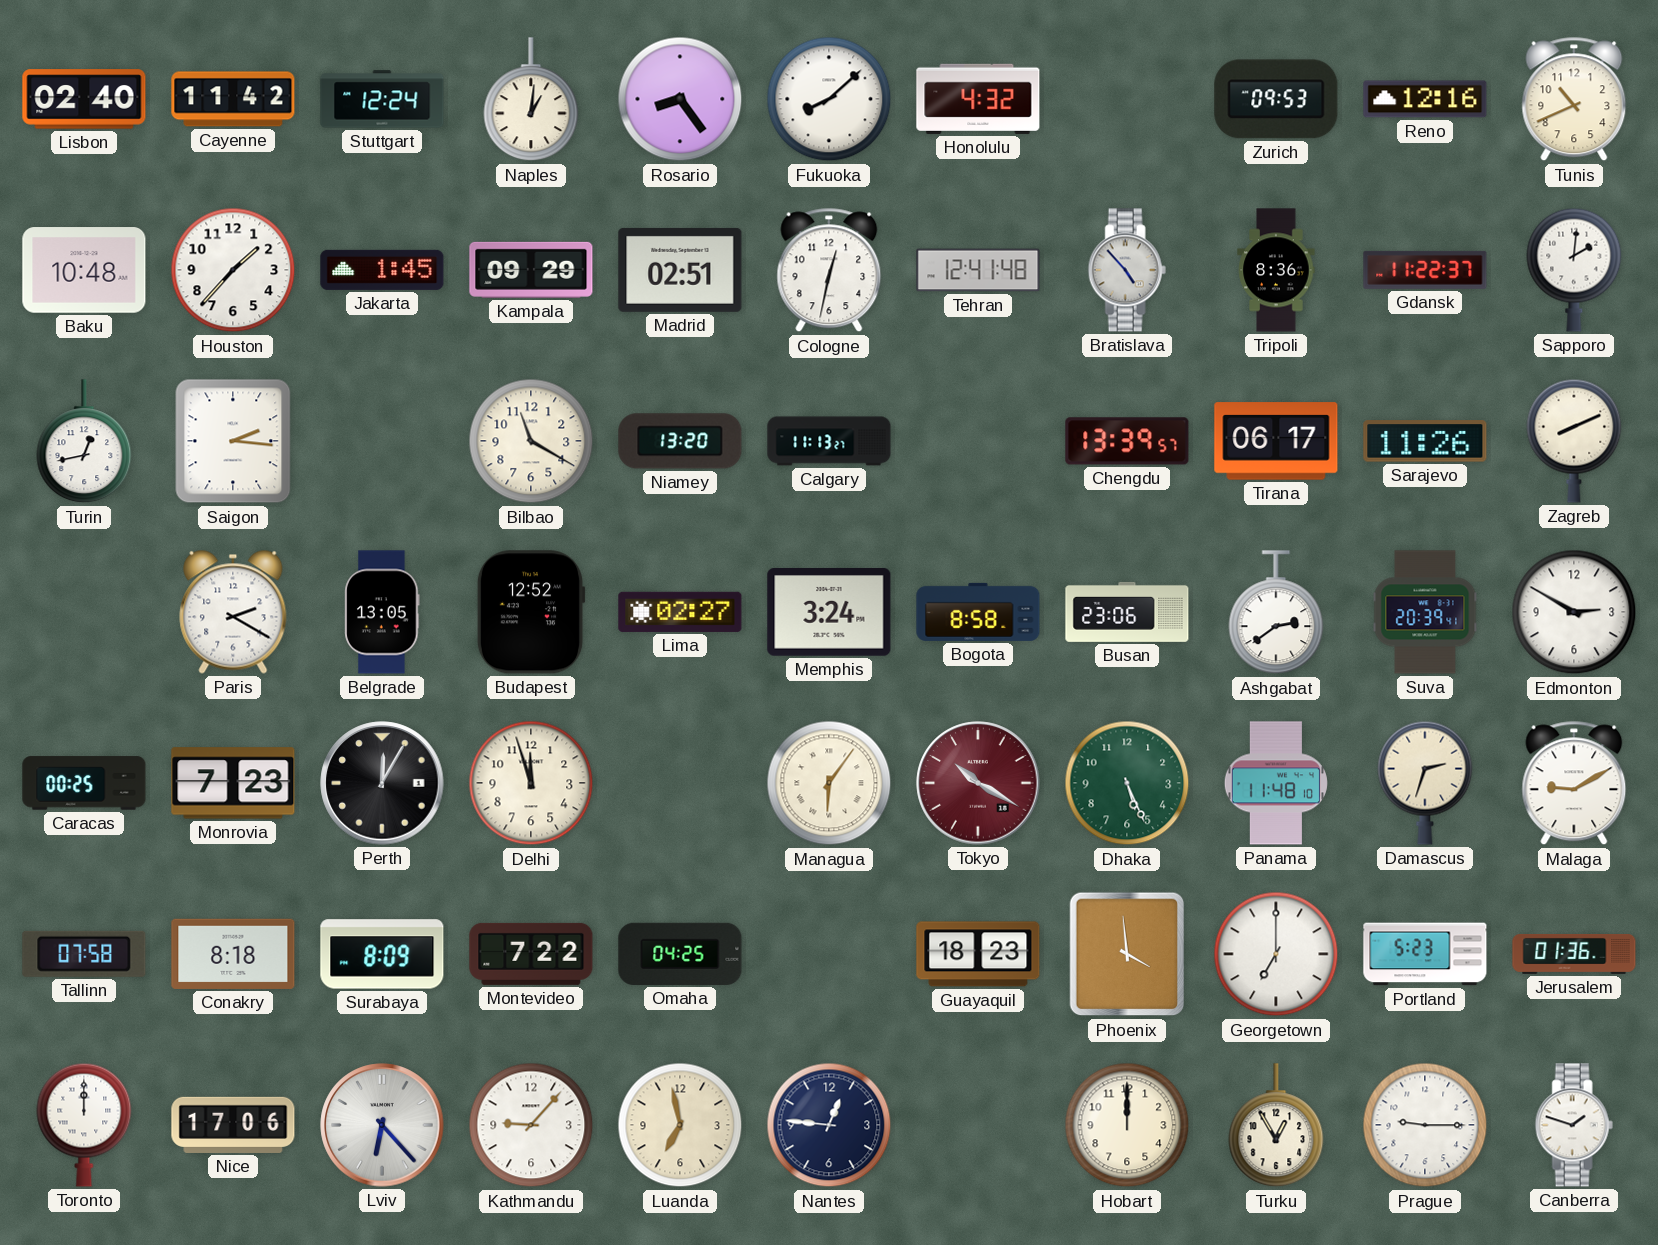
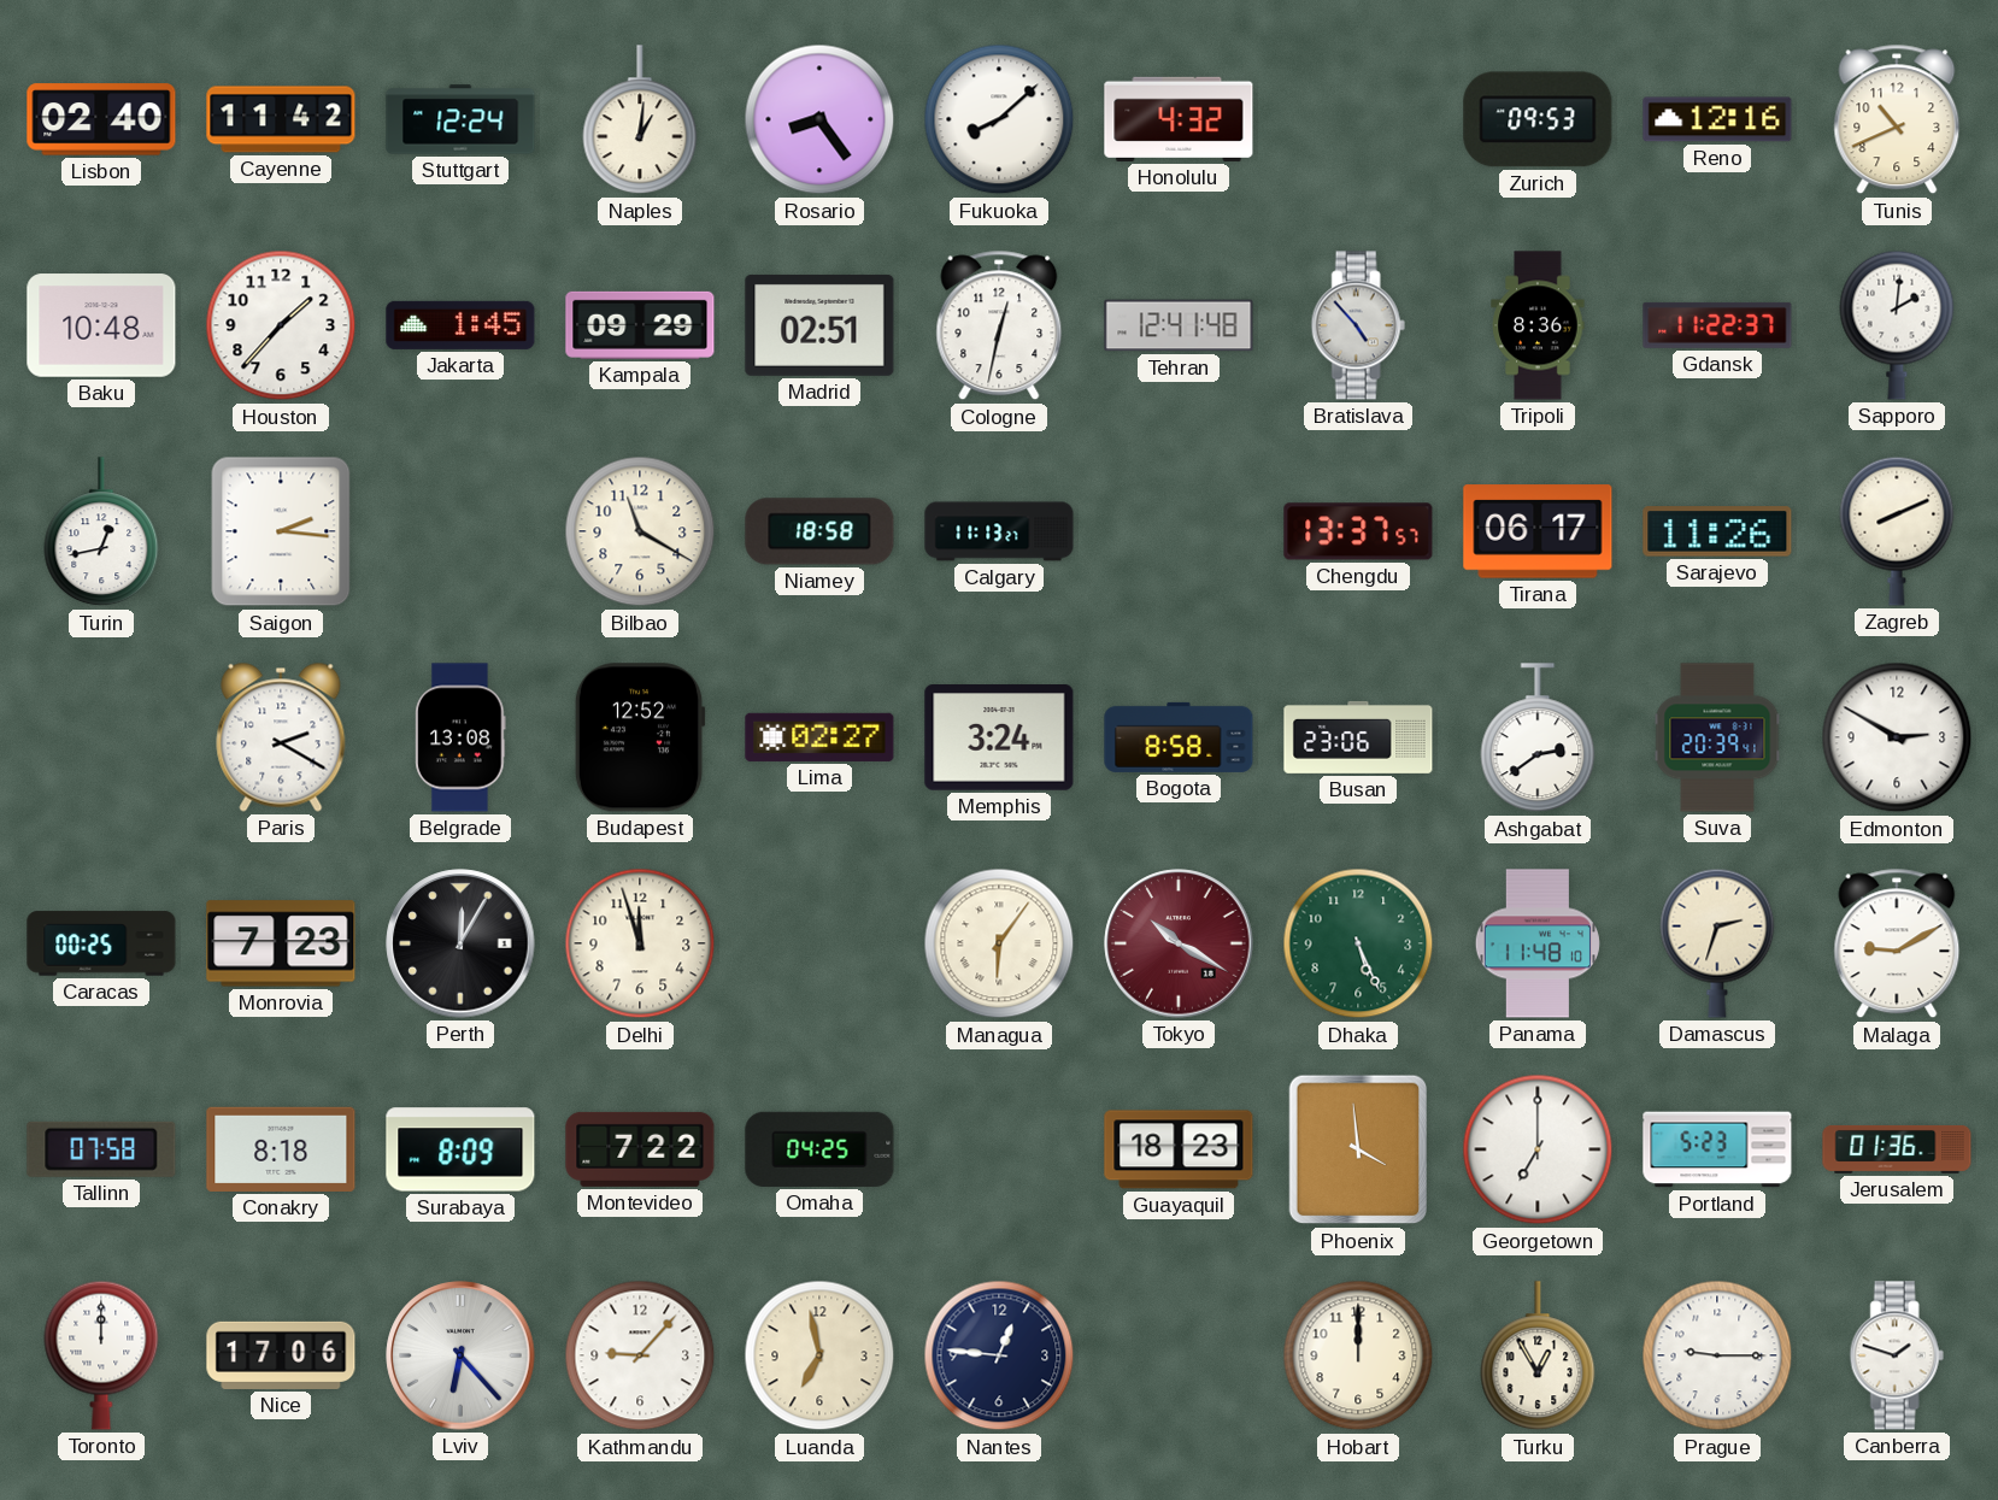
Niamey: 13:20 -> 18:58
Chengdu: 13:39 -> 13:37
Belgrade: 13:05 -> 13:08
